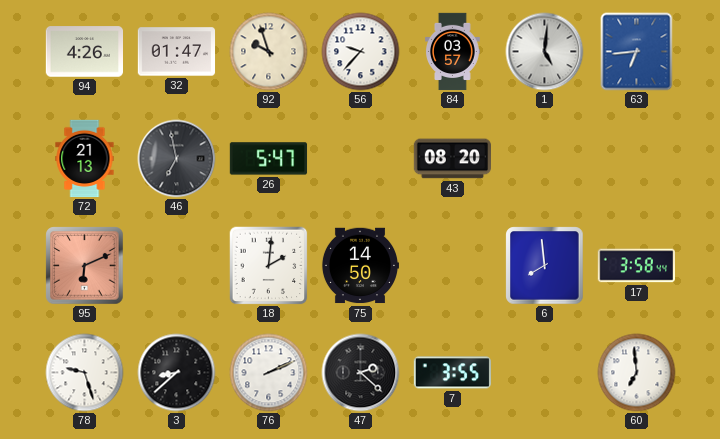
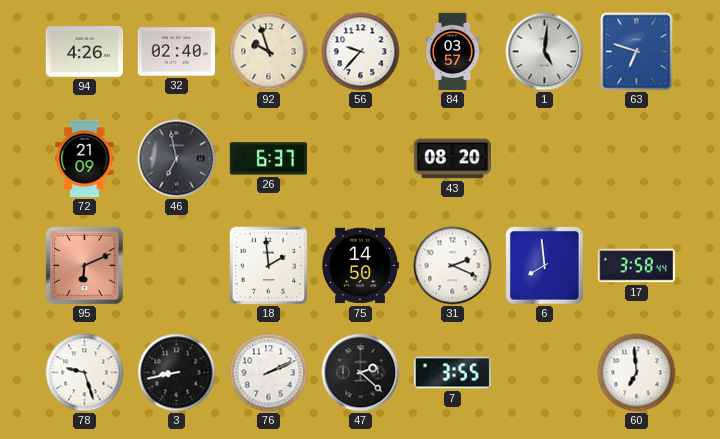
32: 01:47 -> 02:40
63: 6:44 -> 6:48
72: 21:13 -> 21:09
26: 5:47 -> 6:37
18: 2:01 -> 1:59
31: none -> 2:19
3: 8:38 -> 8:43
